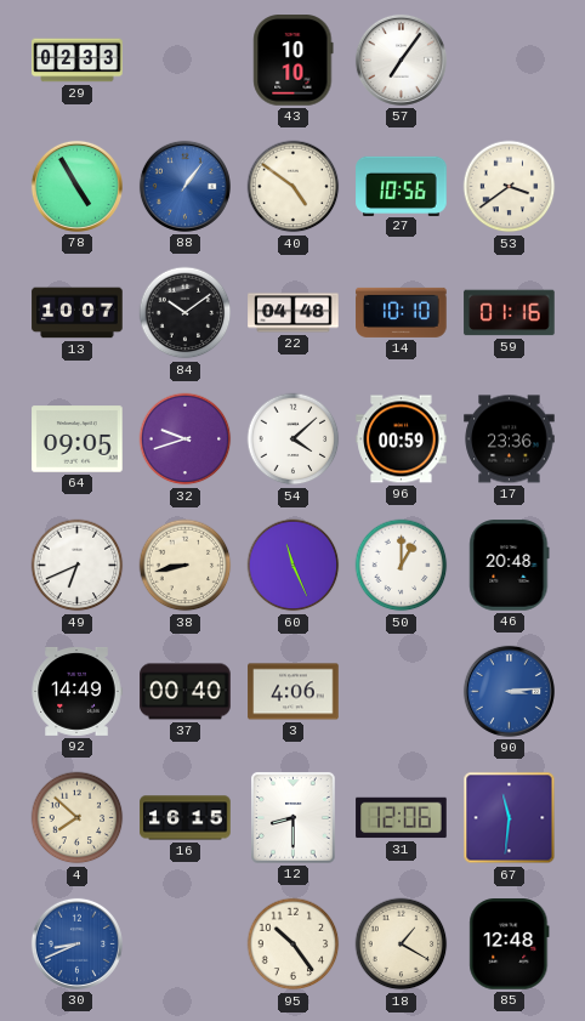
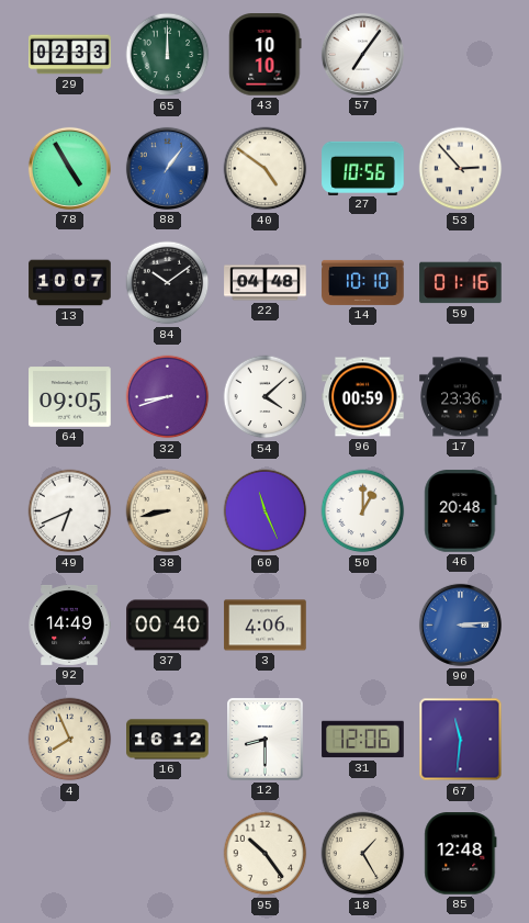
65: none -> 12:00
53: 3:39 -> 2:53
32: 9:42 -> 8:42
4: 7:52 -> 7:56
16: 16:15 -> 16:12
30: 8:41 -> none
18: 1:20 -> 1:25
